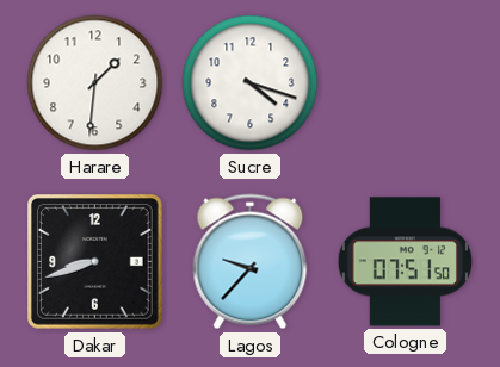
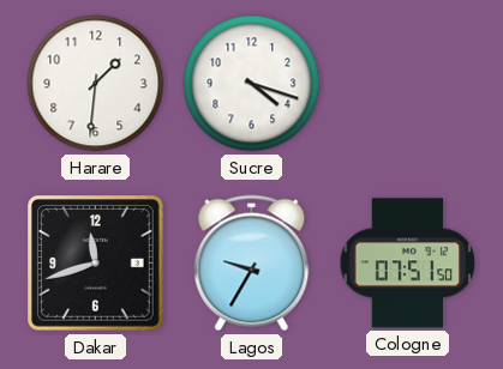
Dakar: 8:42 -> 11:42
Lagos: 9:37 -> 9:35
